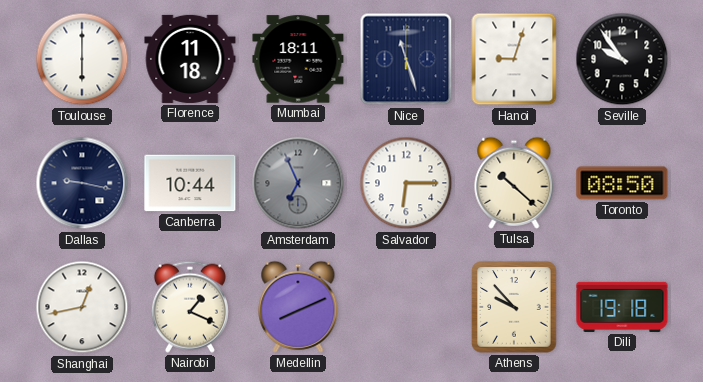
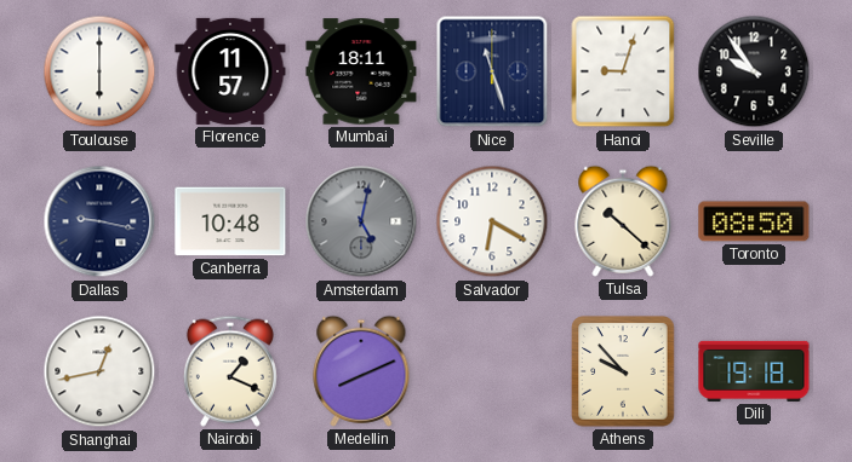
Florence: 11:18 -> 11:57
Canberra: 10:44 -> 10:48
Amsterdam: 6:56 -> 5:02
Salvador: 6:15 -> 6:20
